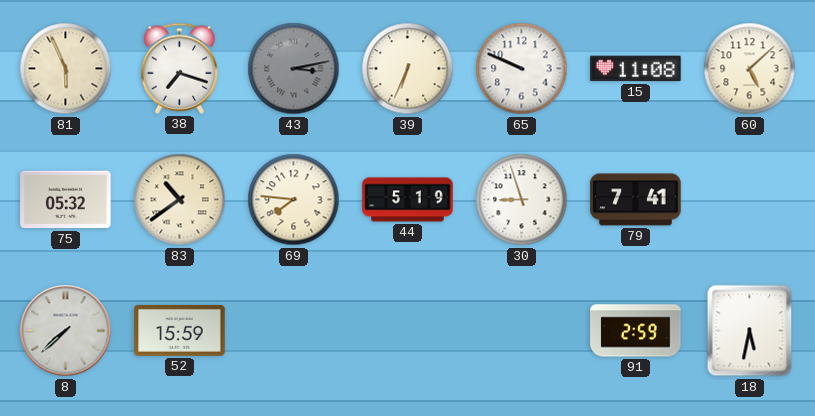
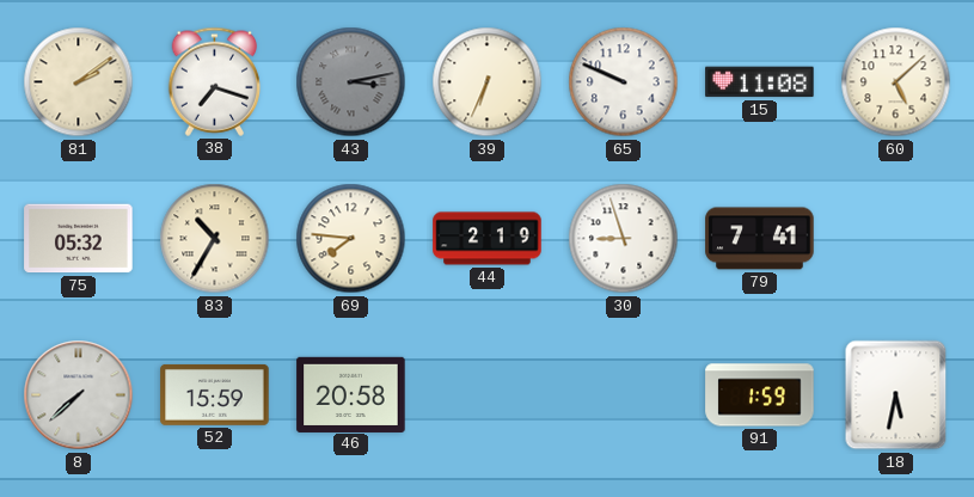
81: 5:56 -> 2:09
83: 10:39 -> 10:35
44: 5:19 -> 2:19
46: none -> 20:58
91: 2:59 -> 1:59
